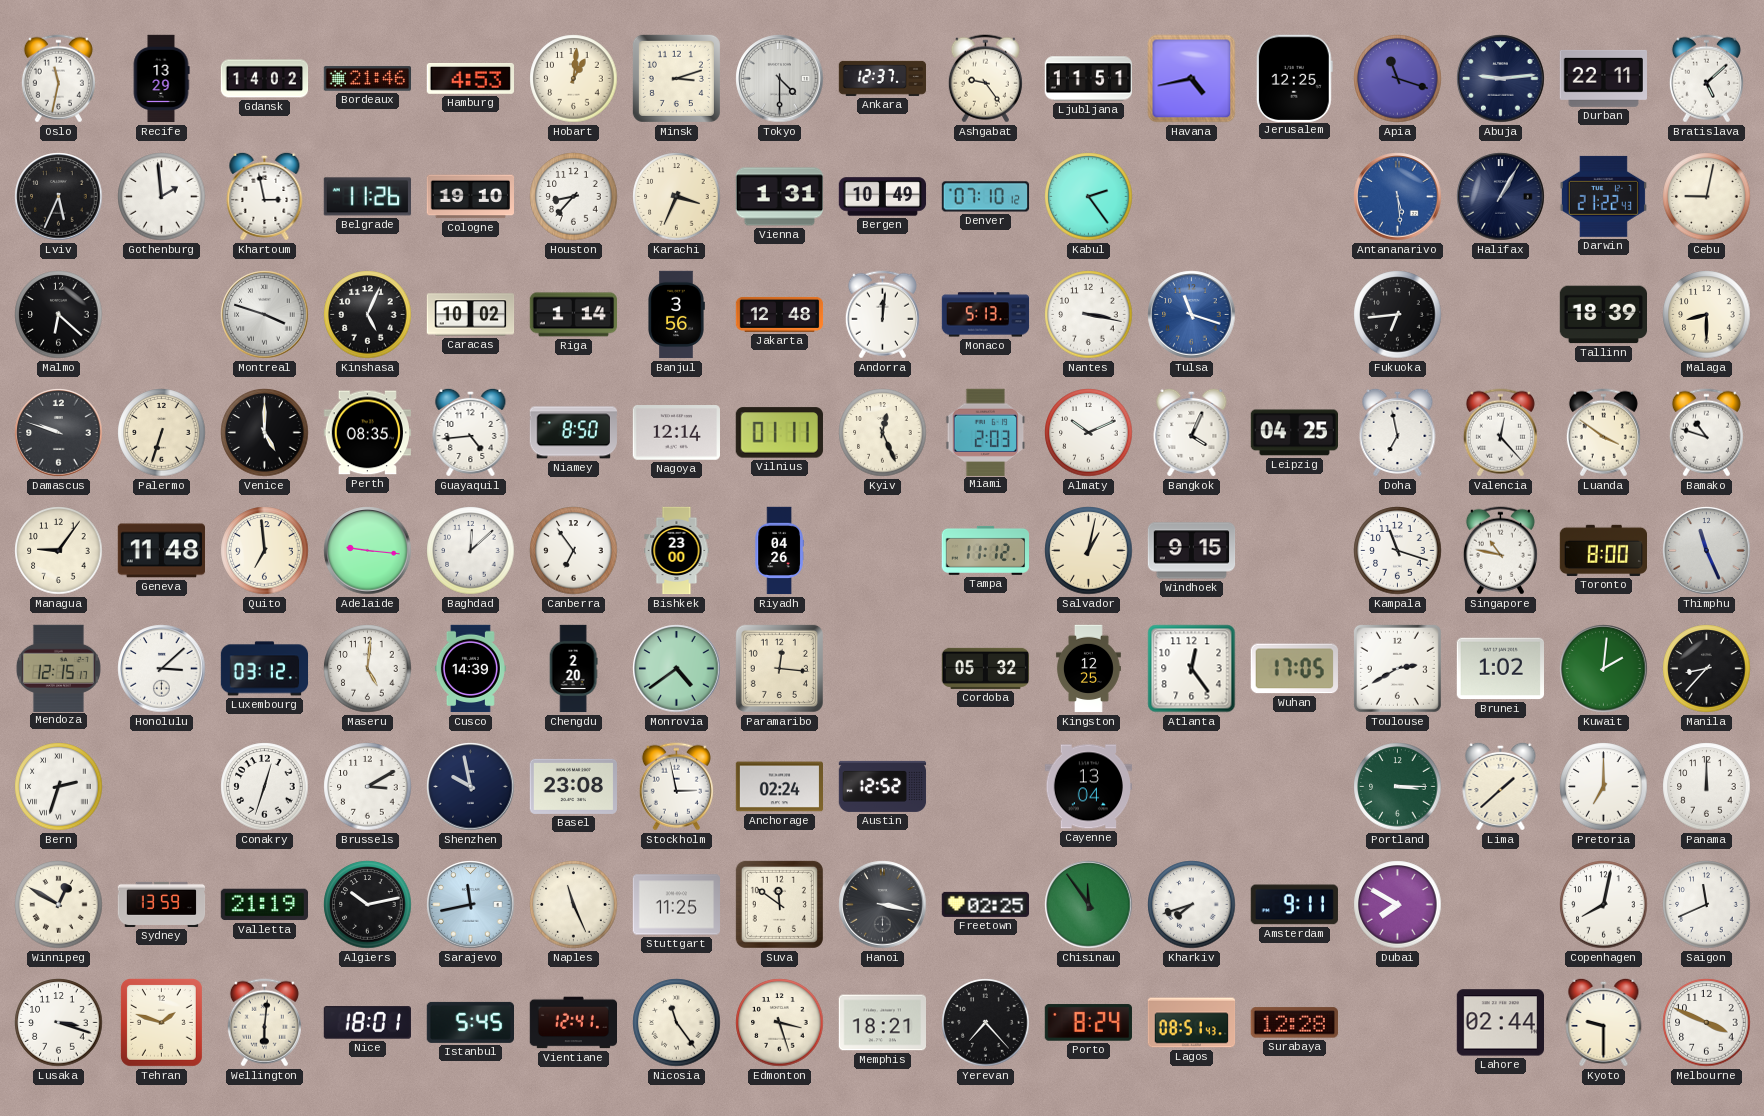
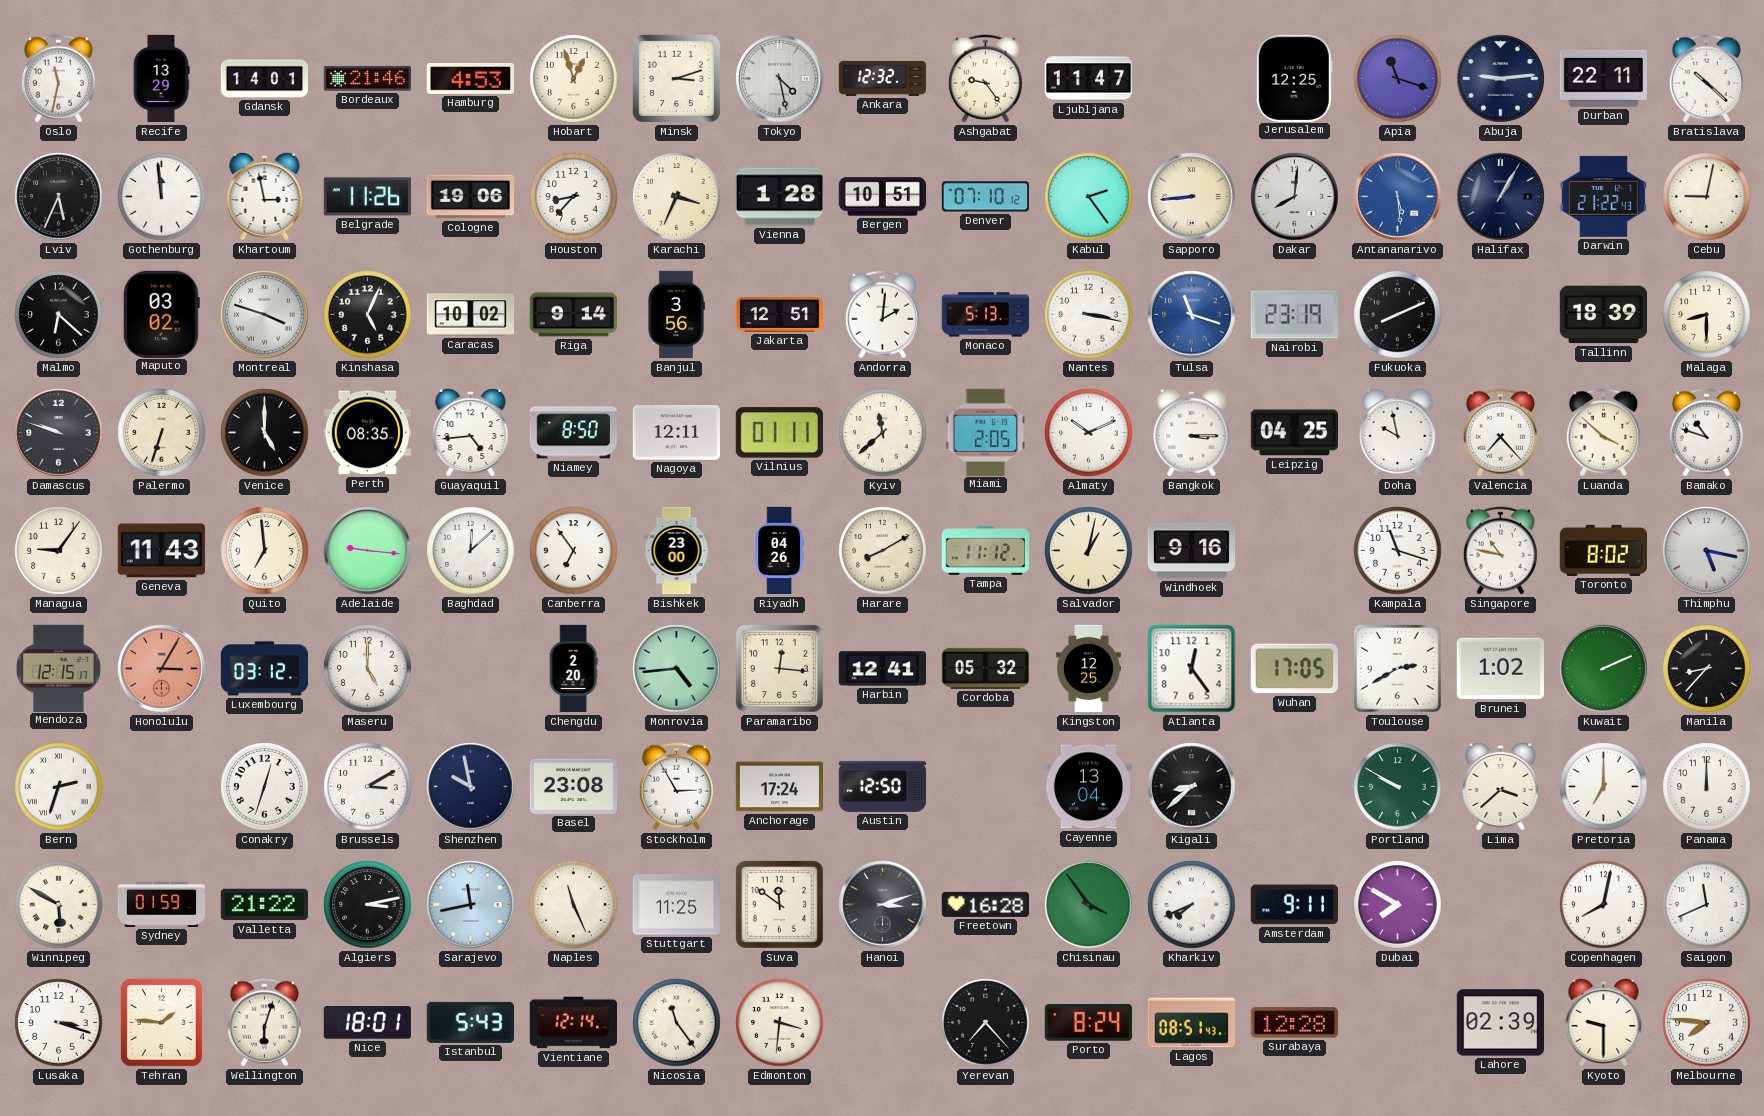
Gdansk: 14:02 -> 14:01
Hobart: 1:01 -> 12:57
Tokyo: 4:30 -> 4:28
Ankara: 12:37 -> 12:32
Ljubljana: 11:51 -> 11:47
Havana: 4:43 -> none
Bratislava: 5:08 -> 10:22
Gothenburg: 1:59 -> 11:59
Cologne: 19:10 -> 19:06
Vienna: 1:31 -> 1:28
Bergen: 10:49 -> 10:51
Sapporo: none -> 8:44
Dakar: none -> 8:01
Maputo: none -> 03:02
Riga: 1:14 -> 9:14
Jakarta: 12:48 -> 12:51
Andorra: 12:01 -> 2:01
Nairobi: none -> 23:19
Fukuoka: 6:44 -> 8:11
Nagoya: 12:14 -> 12:11
Kyiv: 12:26 -> 11:38
Miami: 2:03 -> 2:05
Bangkok: 4:04 -> 3:15
Doha: 6:58 -> 9:58
Valencia: 12:23 -> 7:23
Luanda: 3:51 -> 3:52
Geneva: 11:48 -> 11:43
Harare: none -> 8:10
Windhoek: 9:15 -> 9:16
Toronto: 8:00 -> 8:02
Thimphu: 11:26 -> 5:17
Honolulu: 3:08 -> 3:05
Honolulu dial: white -> salmon
Maseru: 5:01 -> 5:00
Cusco: 14:39 -> none
Monrovia: 4:39 -> 4:44
Harbin: none -> 12:41
Kuwait: 2:01 -> 2:11
Stockholm: 2:58 -> 2:55
Anchorage: 02:24 -> 17:24
Austin: 12:52 -> 12:50
Kigali: none -> 8:38
Portland: 3:15 -> 9:50
Lima: 1:38 -> 3:38
Winnipeg: 12:50 -> 5:50
Sydney: 13:59 -> 01:59
Valletta: 21:19 -> 21:22
Algiers: 10:13 -> 3:13
Hanoi: 3:17 -> 3:12
Freetown: 02:25 -> 16:28
Chisinau: 11:54 -> 3:54
Kharkiv: 7:42 -> 7:41
Tehran: 1:48 -> 1:46
Wellington: 6:01 -> 6:03
Istanbul: 5:45 -> 5:43
Vientiane: 12:41 -> 12:14
Edmonton: 3:27 -> 3:31
Memphis: 18:21 -> none
Lahore: 02:44 -> 02:39
Melbourne: 3:49 -> 7:46
